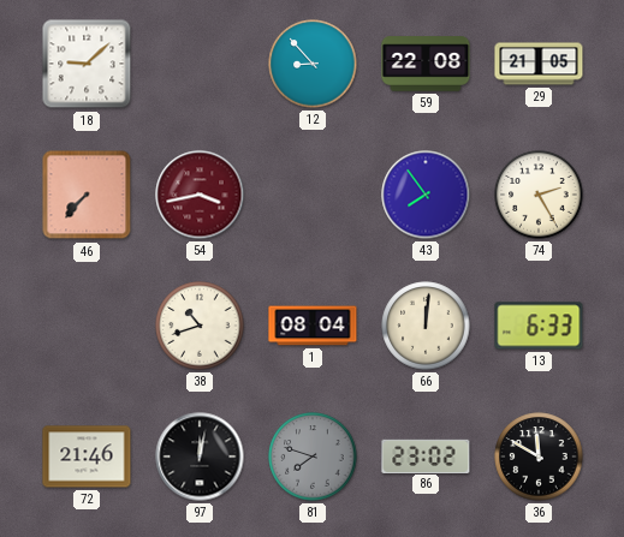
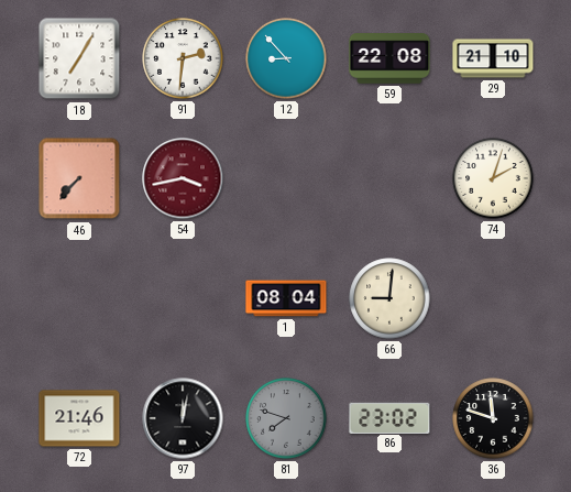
18: 9:08 -> 7:05
91: none -> 2:31
29: 21:05 -> 21:10
43: 7:54 -> none
74: 2:25 -> 2:03
38: 10:42 -> none
66: 12:01 -> 9:01
13: 6:33 -> none
36: 11:50 -> 11:48
